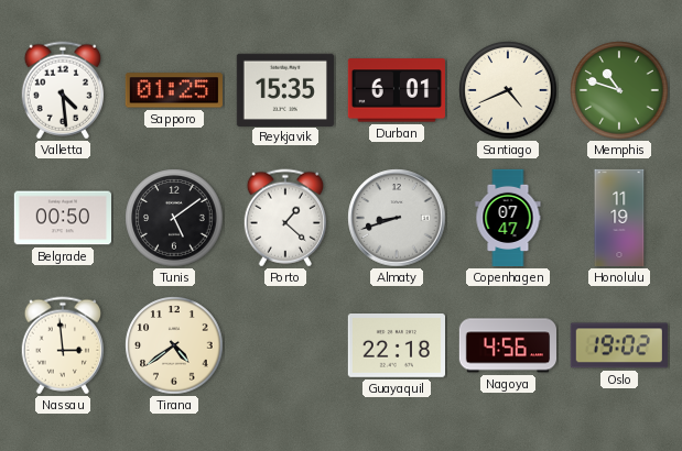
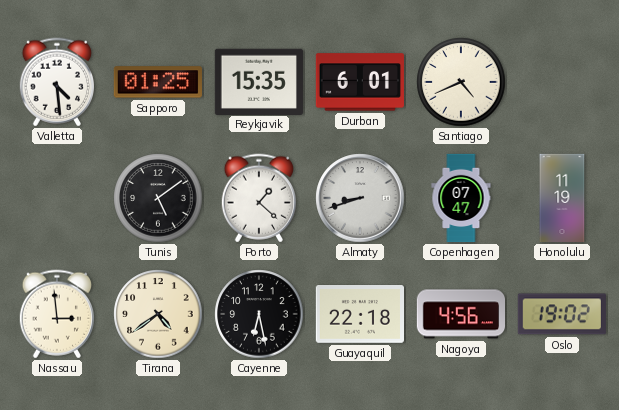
Memphis: 10:48 -> none
Belgrade: 00:50 -> none
Cayenne: none -> 6:28
